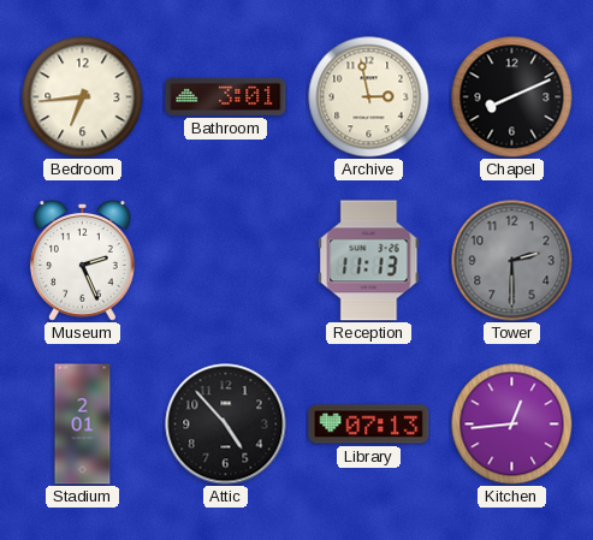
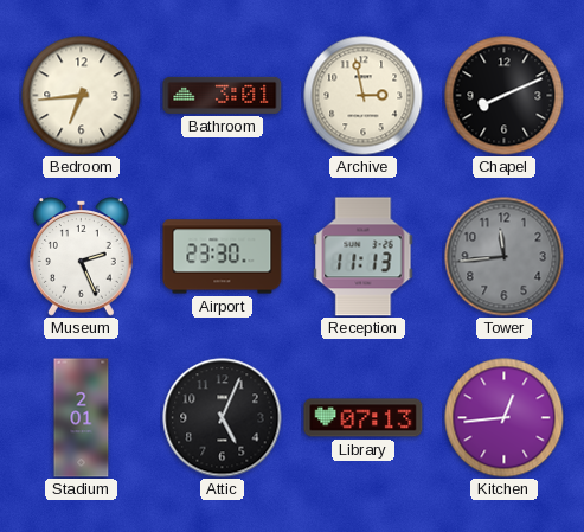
Airport: none -> 23:30
Tower: 2:30 -> 11:44
Attic: 4:53 -> 5:04
